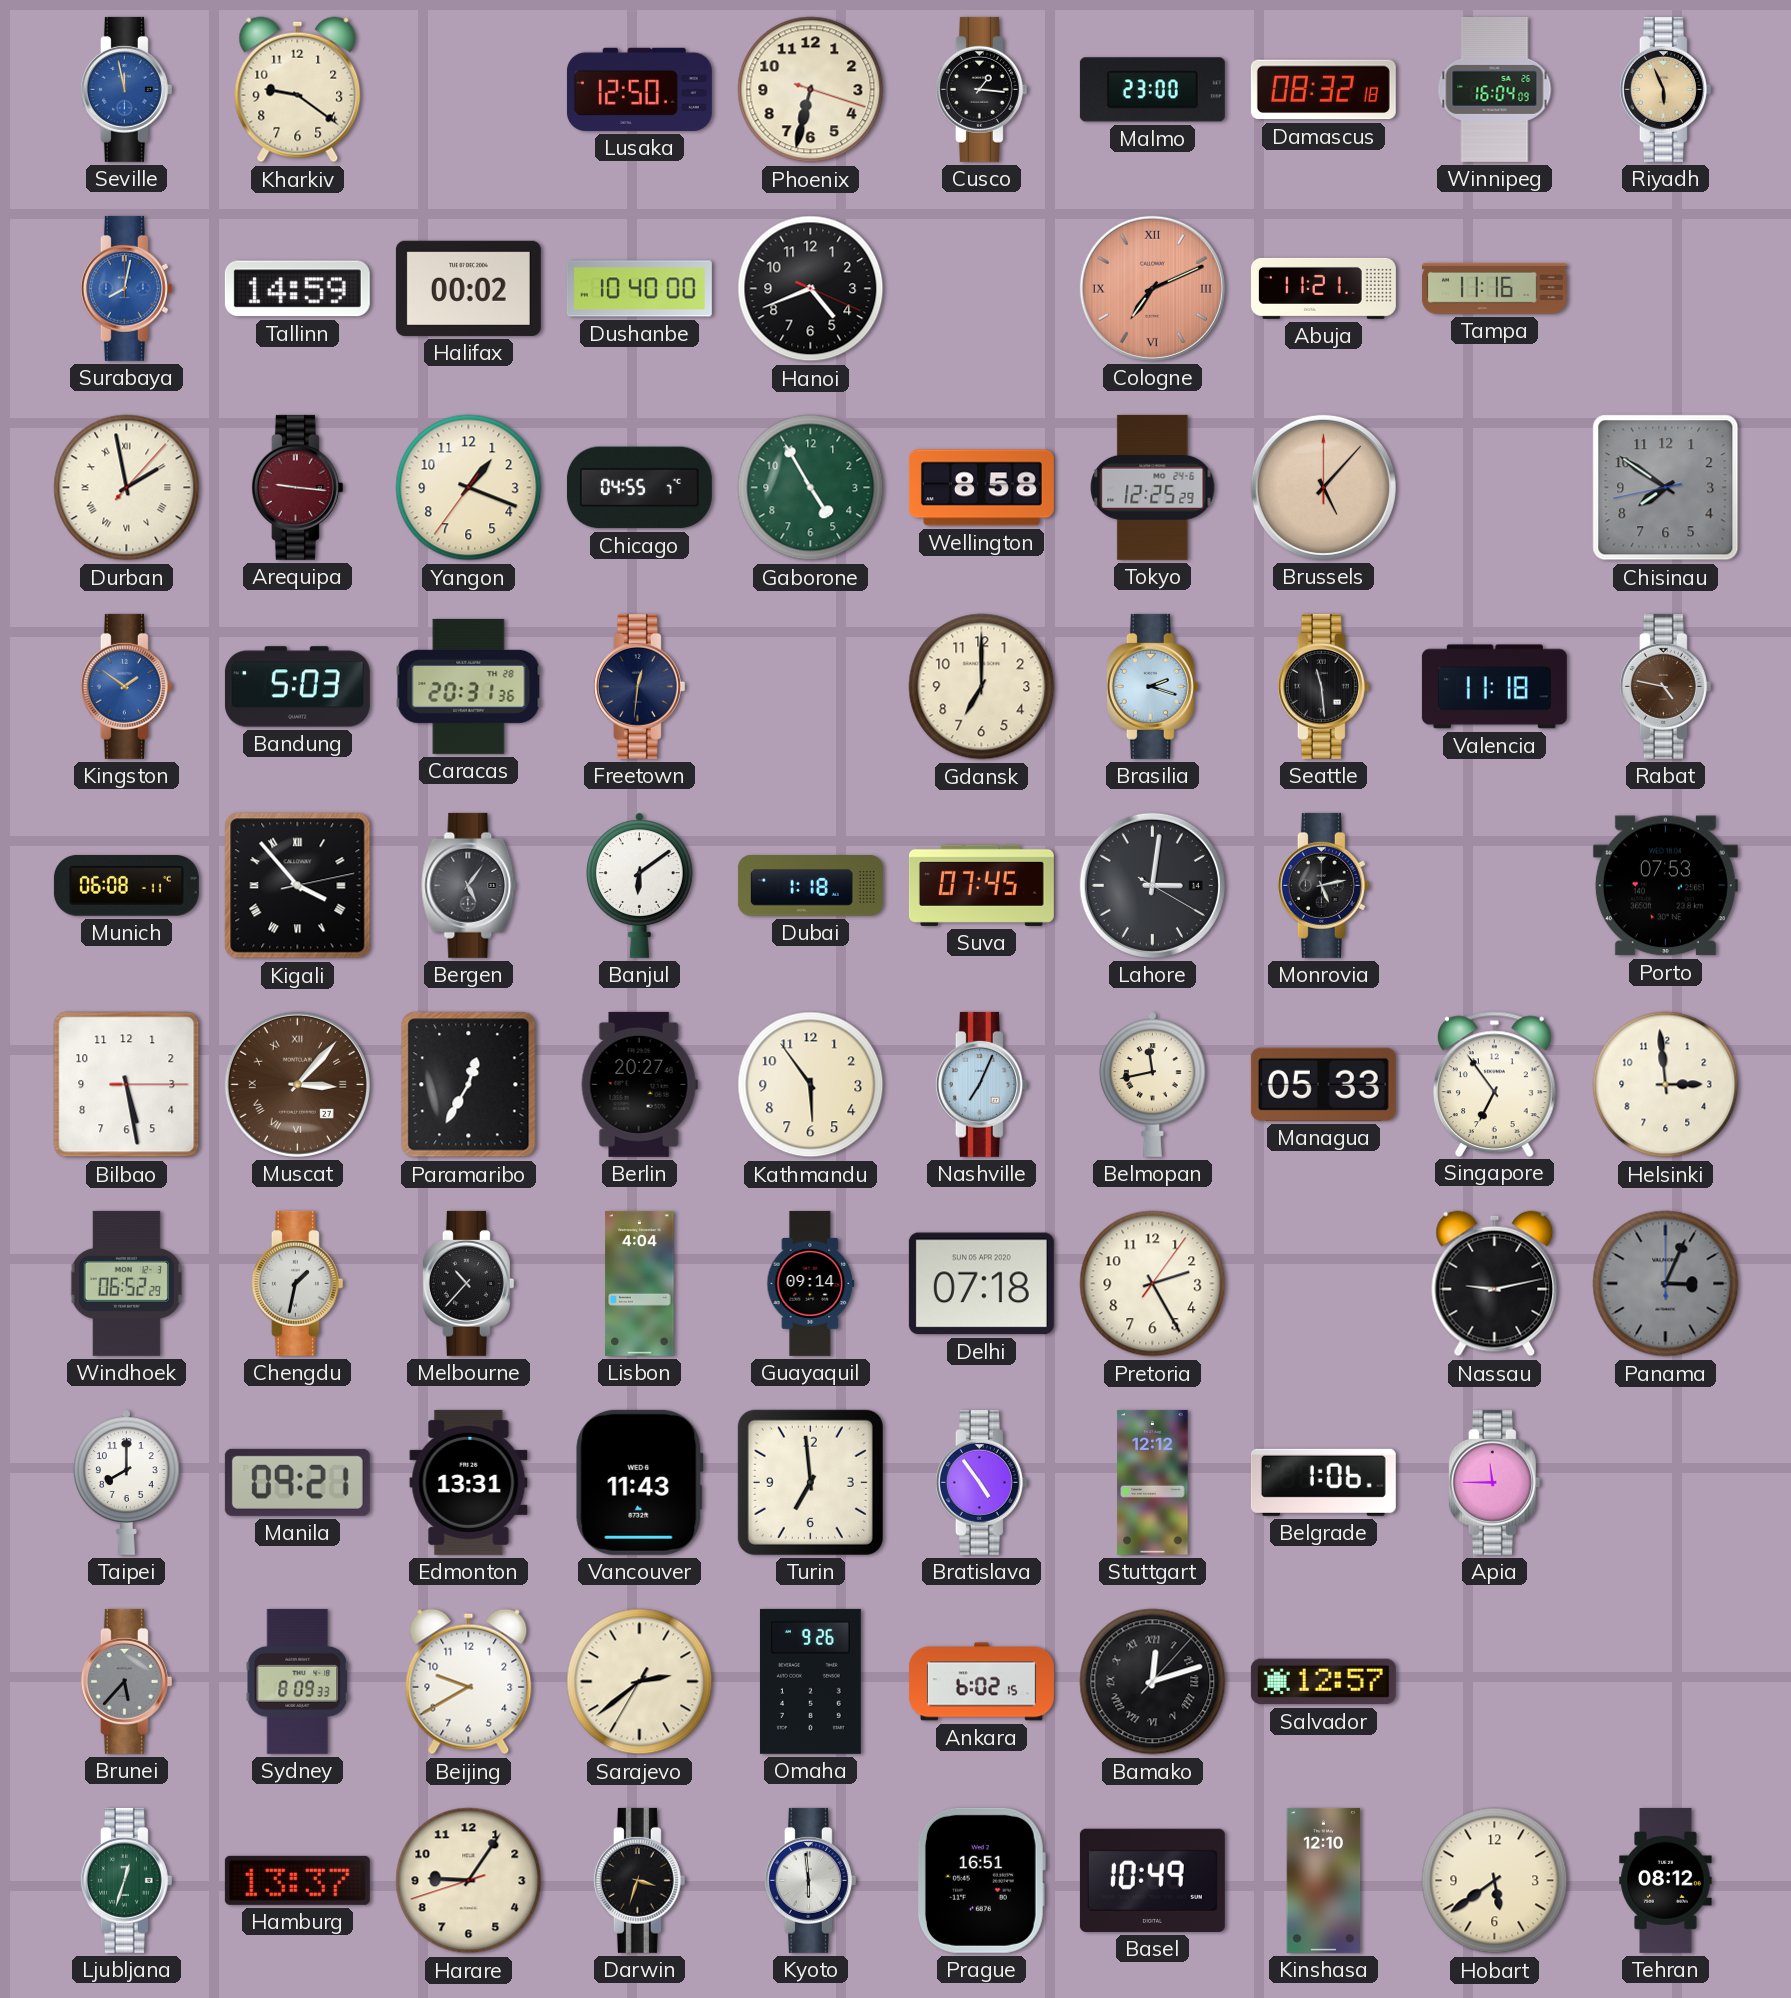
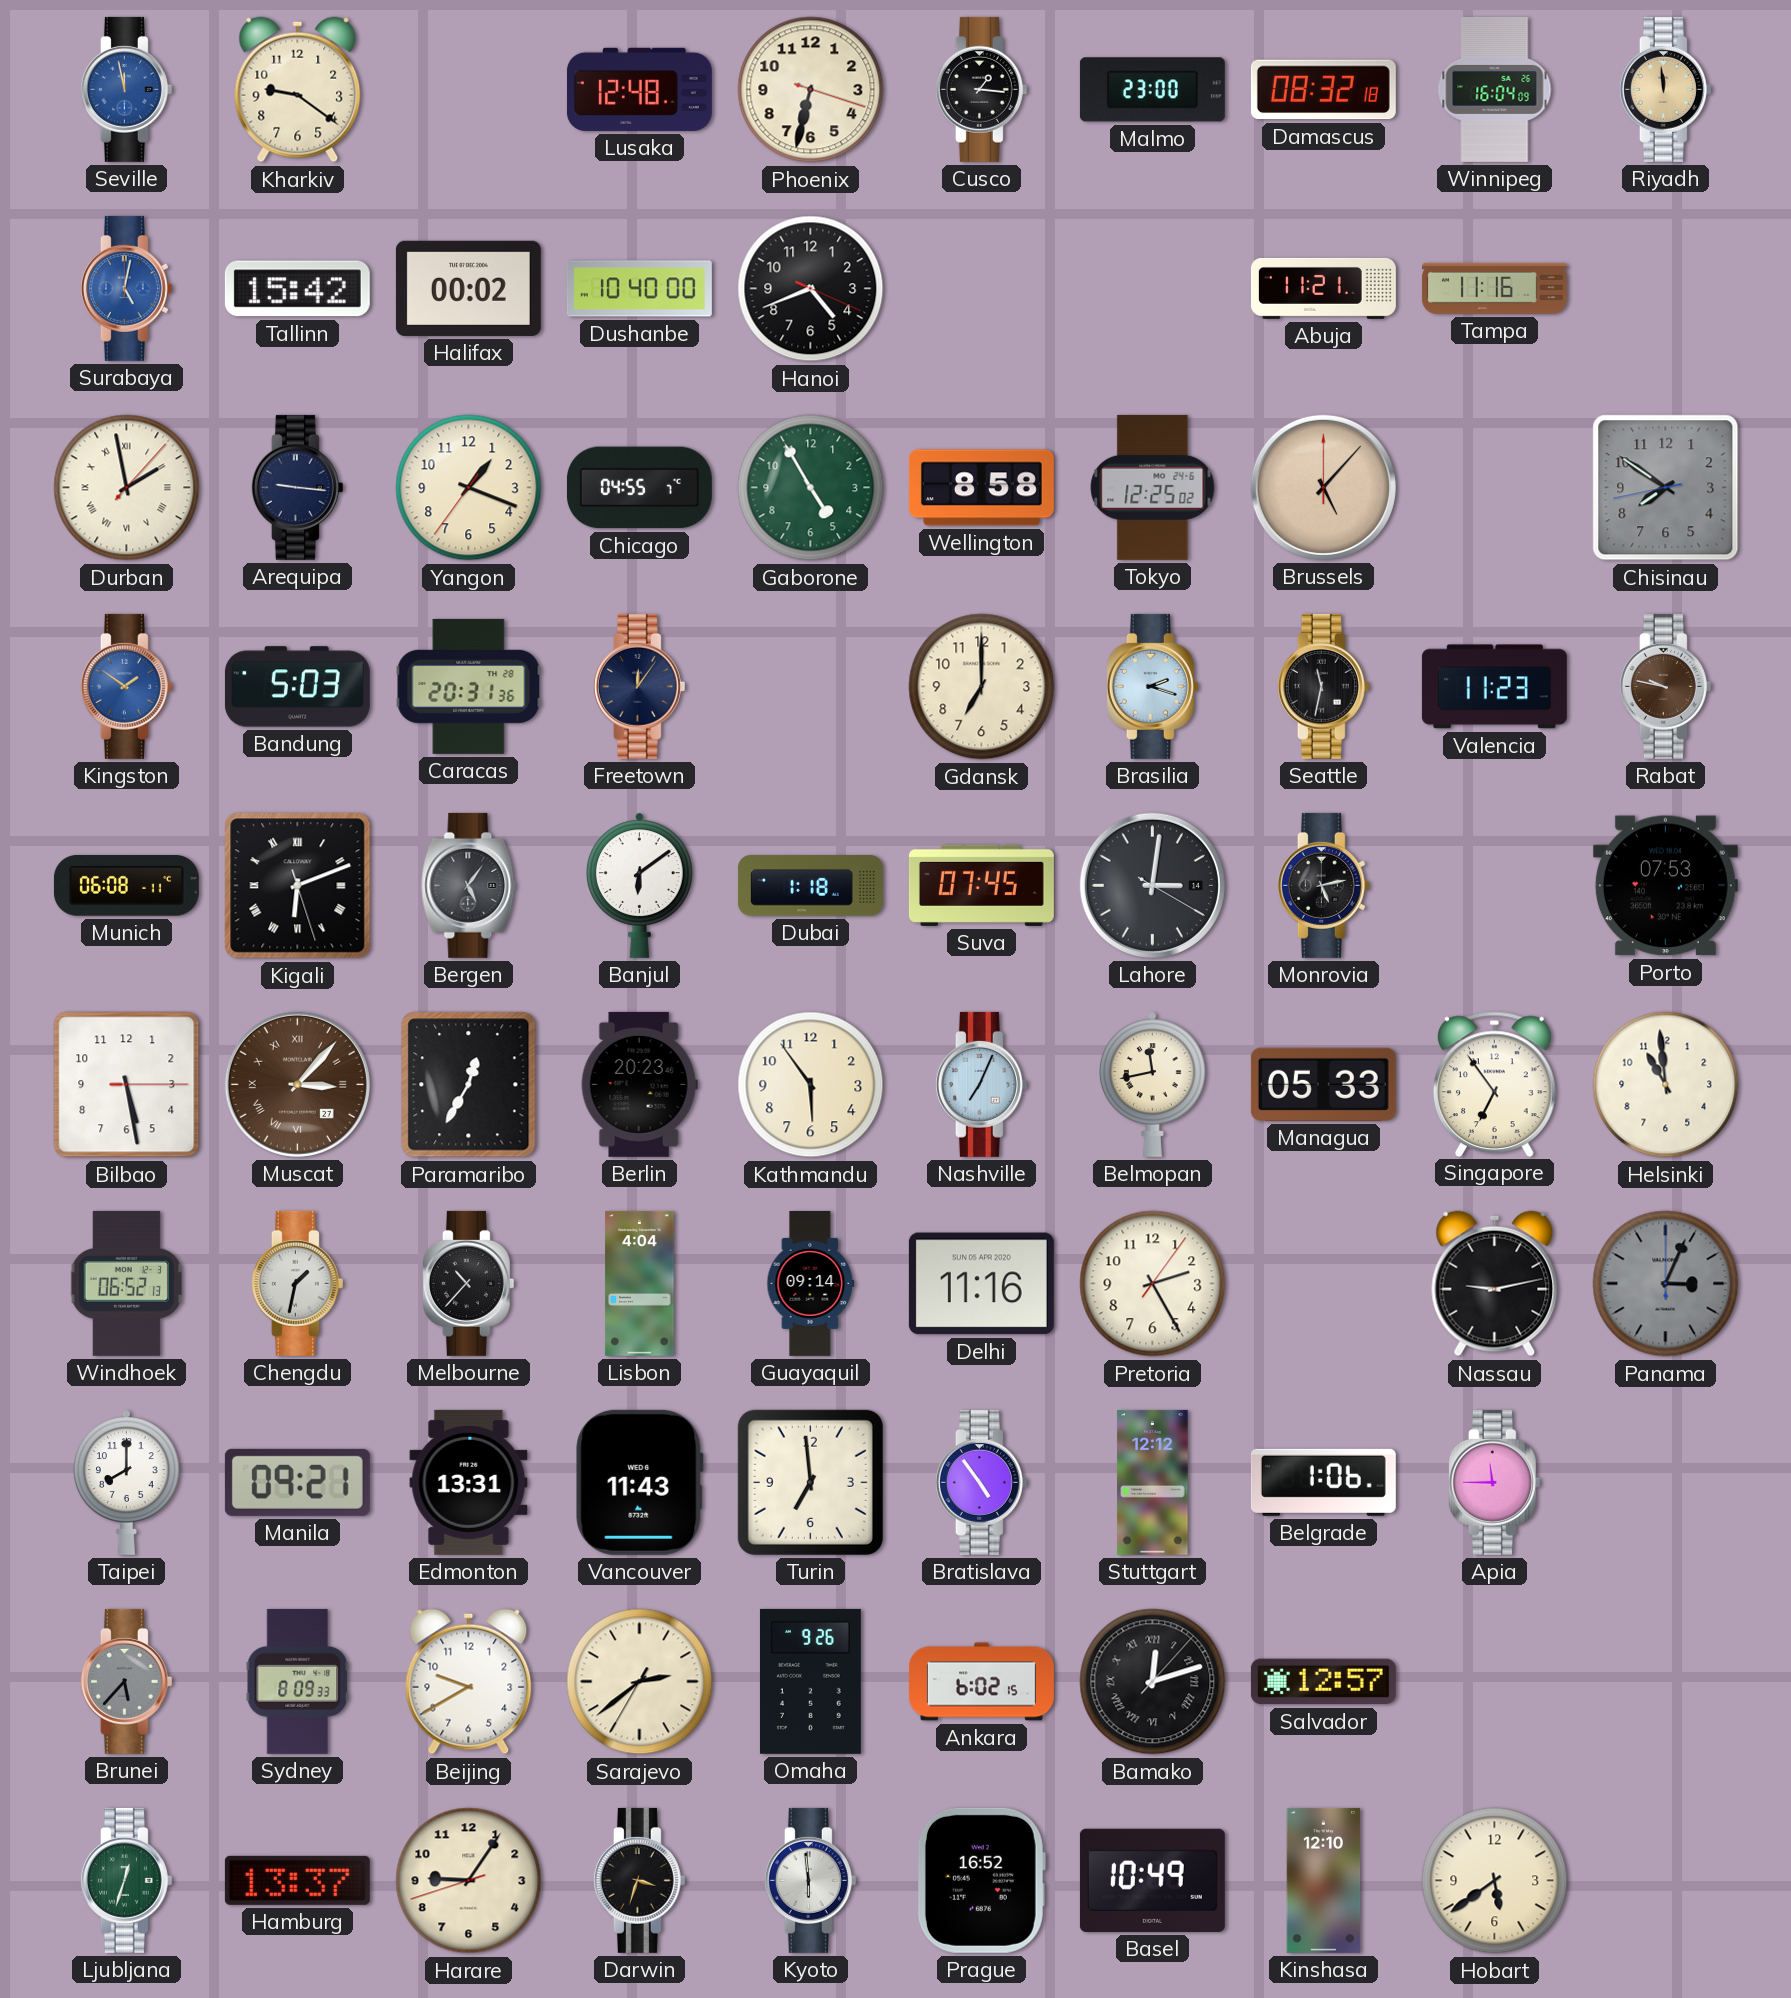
Lusaka: 12:50 -> 12:48
Riyadh: 5:56 -> 11:59
Surabaya: 8:02 -> 5:02
Tallinn: 14:59 -> 15:42
Cologne: 7:11 -> none
Arequipa dial: burgundy -> navy
Tokyo: 12:25:29 -> 12:25:02
Freetown: 12:31 -> 12:06
Seattle: 11:29 -> 11:32
Valencia: 11:18 -> 11:23
Rabat: 4:47 -> 9:47
Kigali: 3:53 -> 6:11
Berlin: 20:27 -> 20:23
Helsinki: 2:59 -> 10:59
Windhoek: 06:52:29 -> 06:52:13
Delhi: 07:18 -> 11:16
Prague: 16:51 -> 16:52
Tehran: 08:12 -> none
